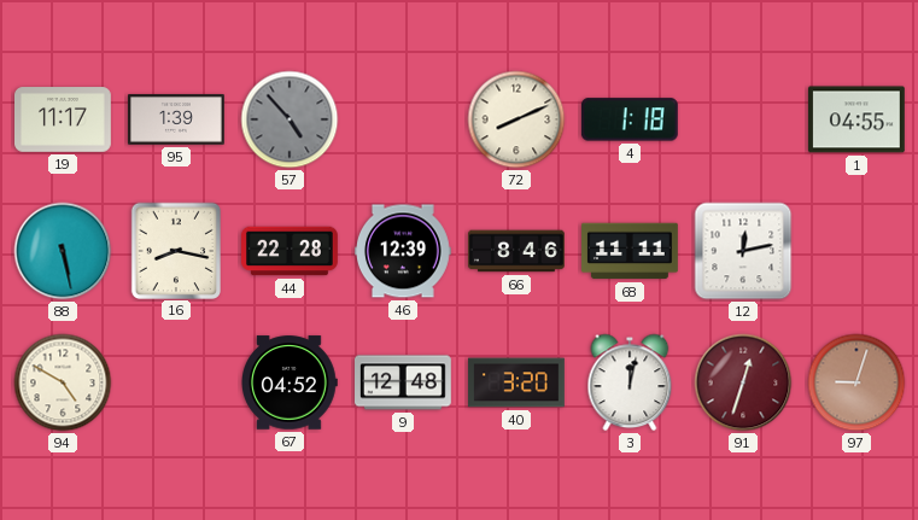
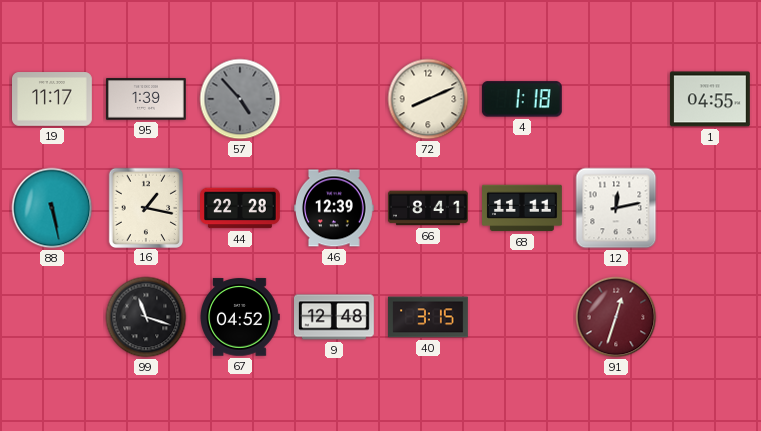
16: 8:17 -> 1:17
66: 8:46 -> 8:41
94: 4:50 -> none
99: none -> 11:18
40: 3:20 -> 3:15
3: 12:02 -> none
97: 9:03 -> none
